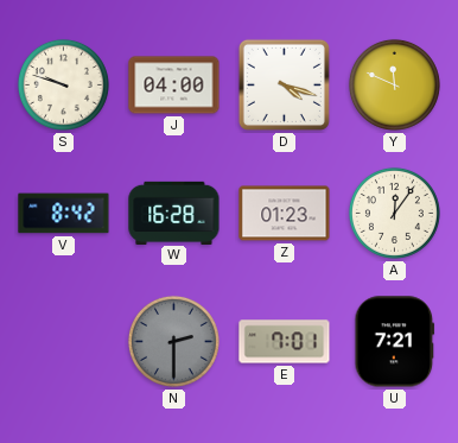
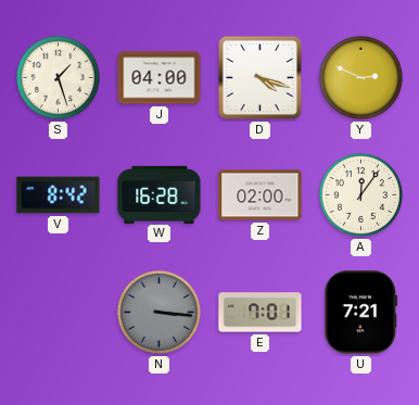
S: 9:48 -> 1:27
Y: 11:49 -> 2:49
Z: 01:23 -> 02:00
N: 2:30 -> 3:16
